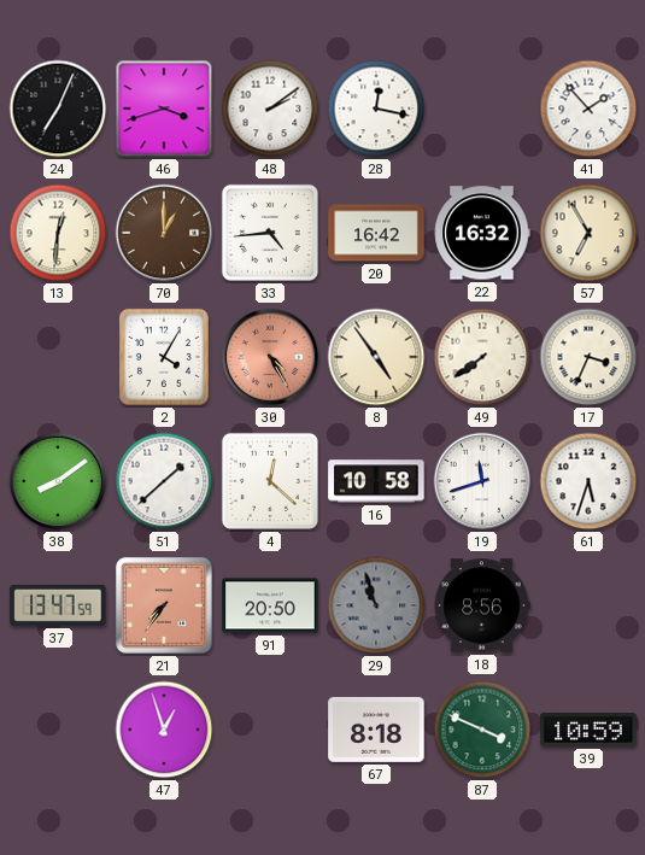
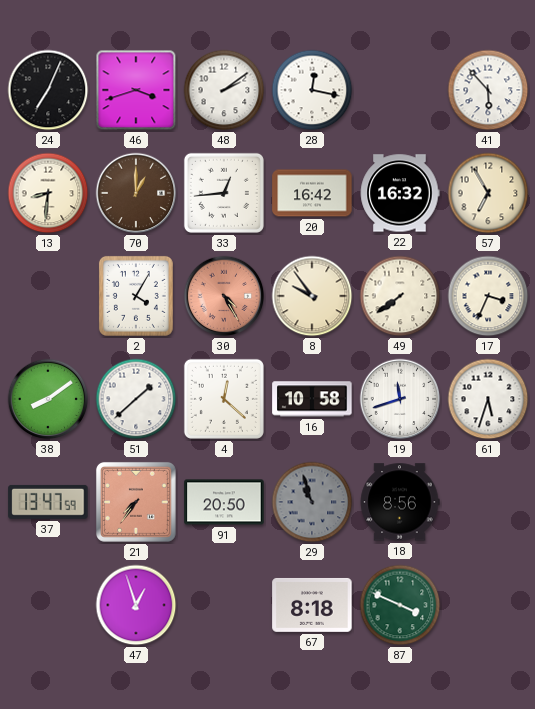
41: 1:53 -> 5:53
13: 12:31 -> 8:31
33: 4:44 -> 12:44
8: 4:54 -> 9:54
39: 10:59 -> none
